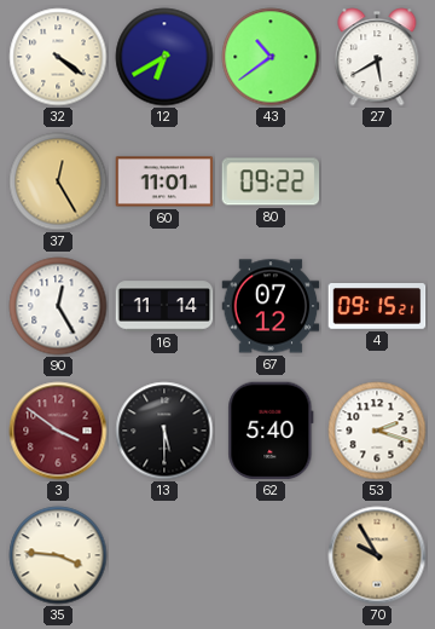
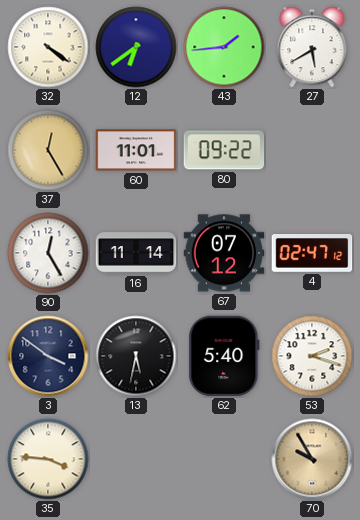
12: 6:40 -> 6:39
43: 10:39 -> 1:44
4: 09:15 -> 02:47
3 dial: burgundy -> navy
13: 5:30 -> 5:32
